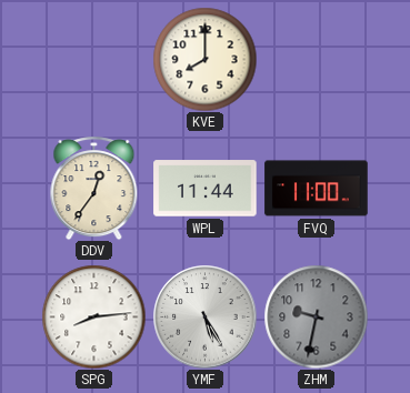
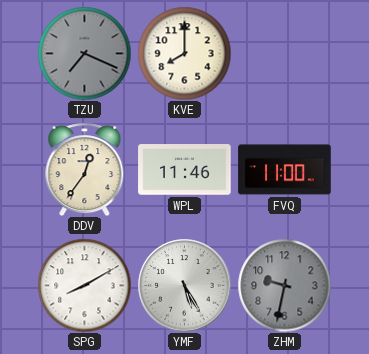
TZU: none -> 7:19
WPL: 11:44 -> 11:46
SPG: 8:14 -> 8:10
